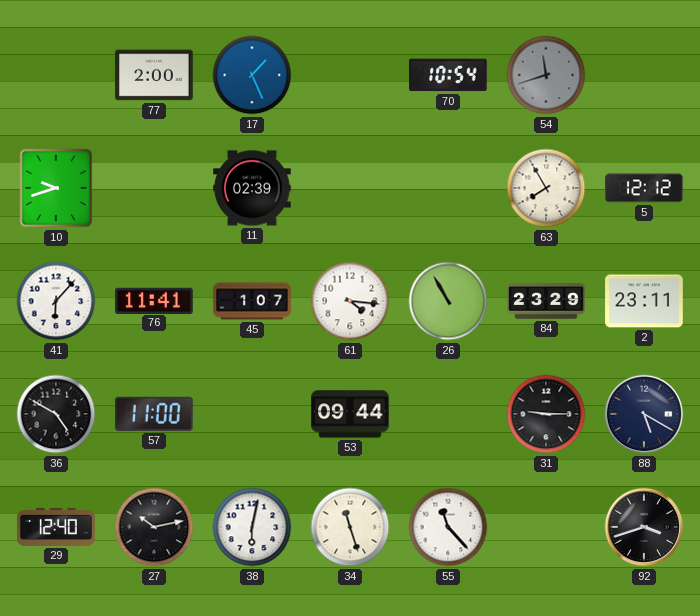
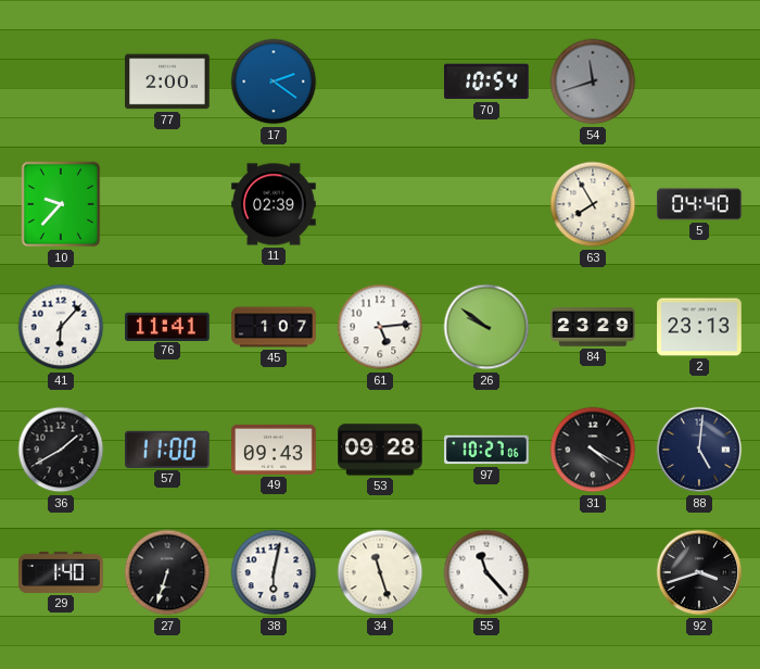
17: 1:26 -> 2:21
10: 9:42 -> 9:37
5: 12:12 -> 04:40
61: 4:16 -> 5:14
26: 10:55 -> 9:51
2: 23:11 -> 23:13
36: 4:50 -> 1:40
49: none -> 09:43
53: 09:44 -> 09:28
97: none -> 10:27
31: 9:15 -> 4:20
88: 5:20 -> 5:01
29: 12:40 -> 1:40
27: 10:13 -> 6:33
